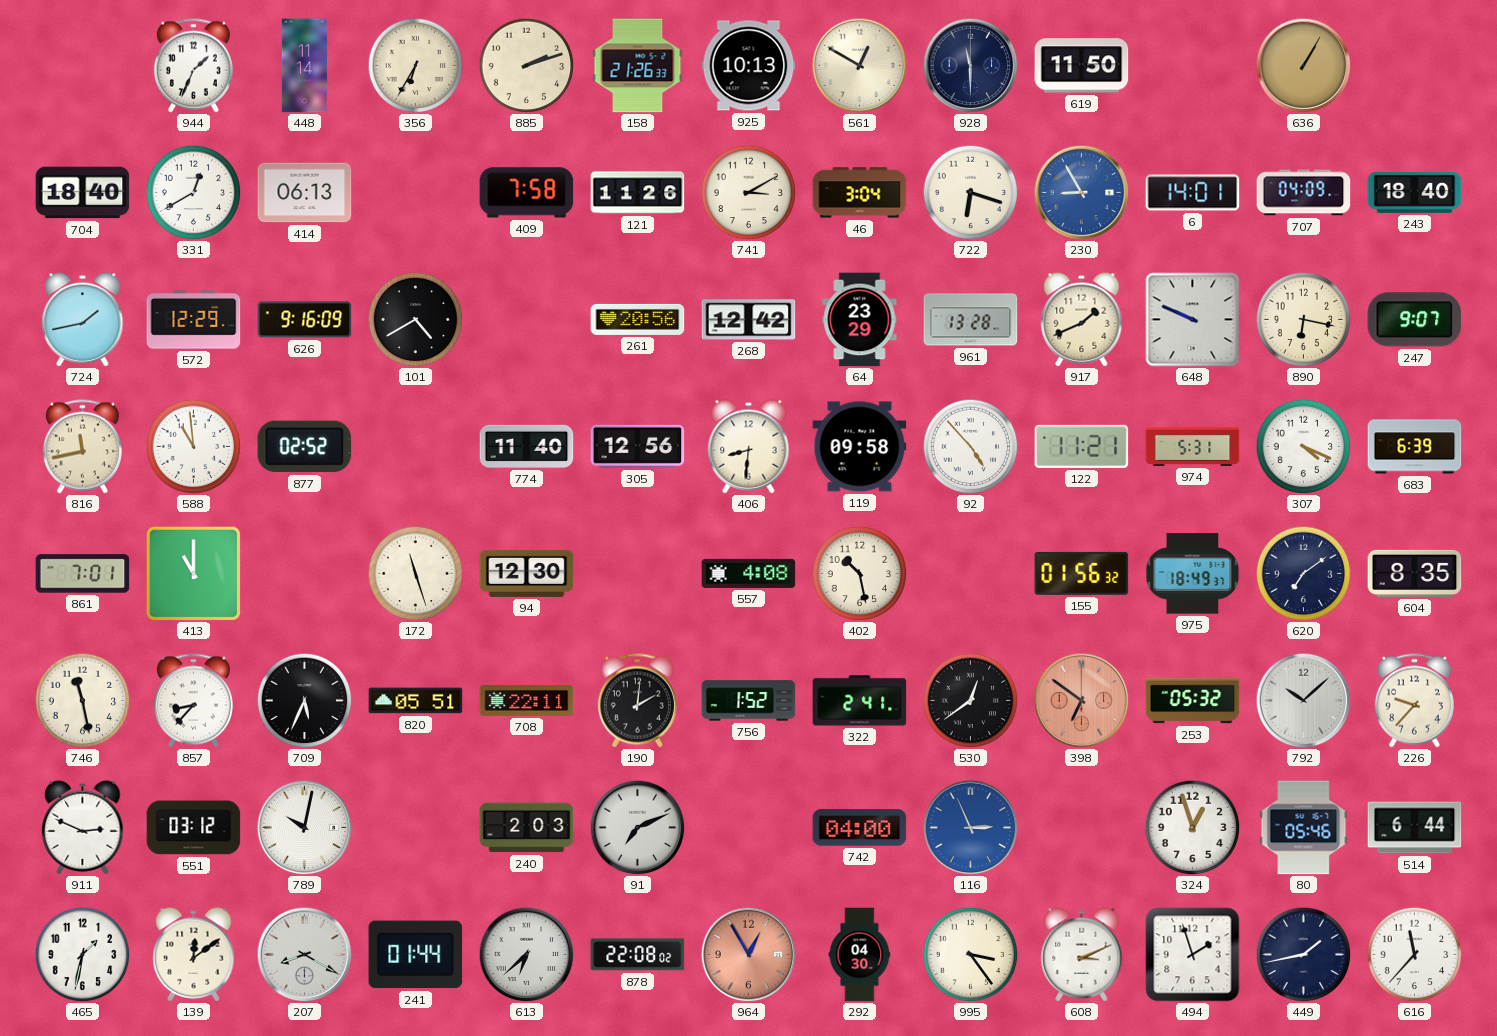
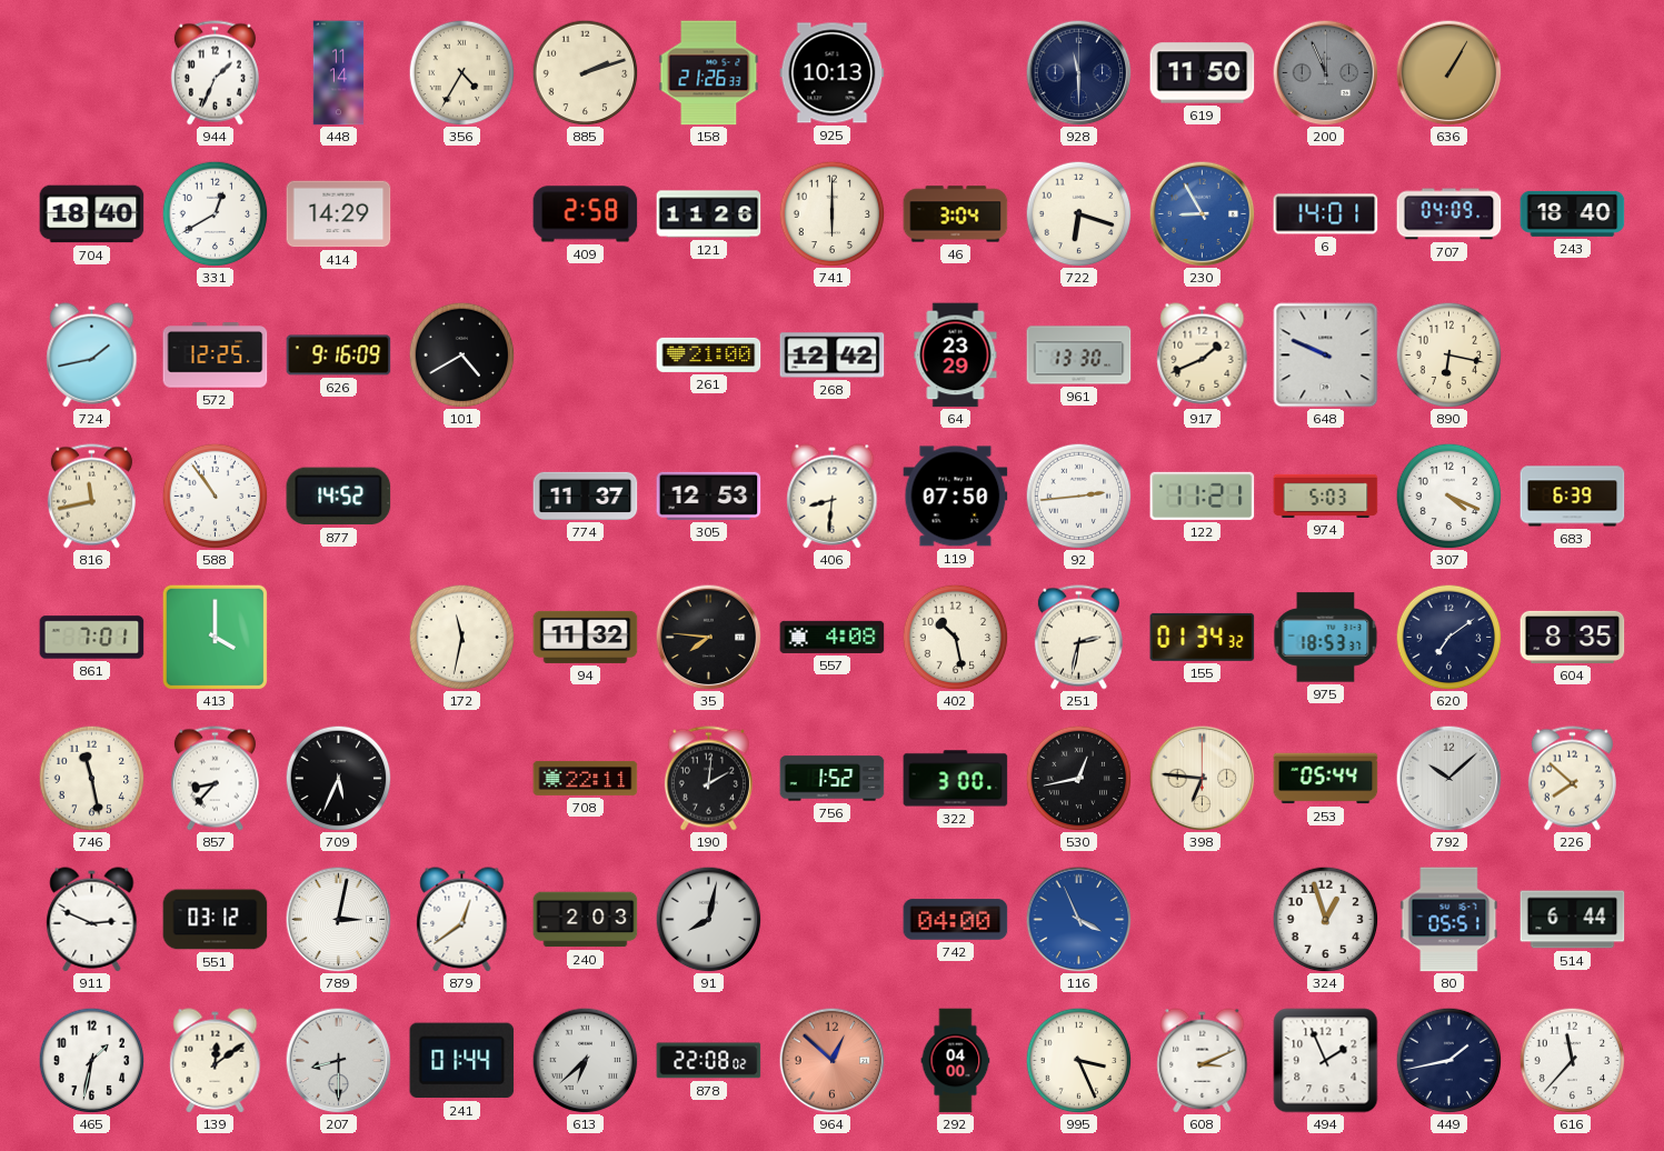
356: 6:35 -> 4:35
561: 12:50 -> none
200: none -> 11:56
414: 06:13 -> 14:29
409: 7:58 -> 2:58
741: 3:10 -> 6:00
572: 12:29 -> 12:25
261: 20:56 -> 21:00
961: 13:28 -> 13:30
247: 9:07 -> none
588: 10:59 -> 10:54
877: 02:52 -> 14:52
774: 11:40 -> 11:37
305: 12:56 -> 12:53
119: 09:58 -> 07:50
92: 4:53 -> 2:44
974: 5:31 -> 5:03
413: 11:00 -> 4:00
172: 11:27 -> 11:32
94: 12:30 -> 11:32
35: none -> 7:46
251: none -> 2:32
155: 01:56 -> 01:34
975: 18:49 -> 18:53
820: 05:51 -> none
322: 2:41 -> 3:00
530: 12:39 -> 12:43
398: 6:51 -> 6:46
398 dial: salmon -> cream
253: 05:32 -> 05:44
226: 9:37 -> 7:52
789: 10:02 -> 3:02
879: none -> 12:39
91: 7:11 -> 8:02
116: 2:56 -> 3:56
80: 05:46 -> 05:51
207: 8:20 -> 8:30
964: 12:55 -> 12:52
292: 04:30 -> 04:00
995: 3:24 -> 3:26
494: 1:57 -> 1:56
